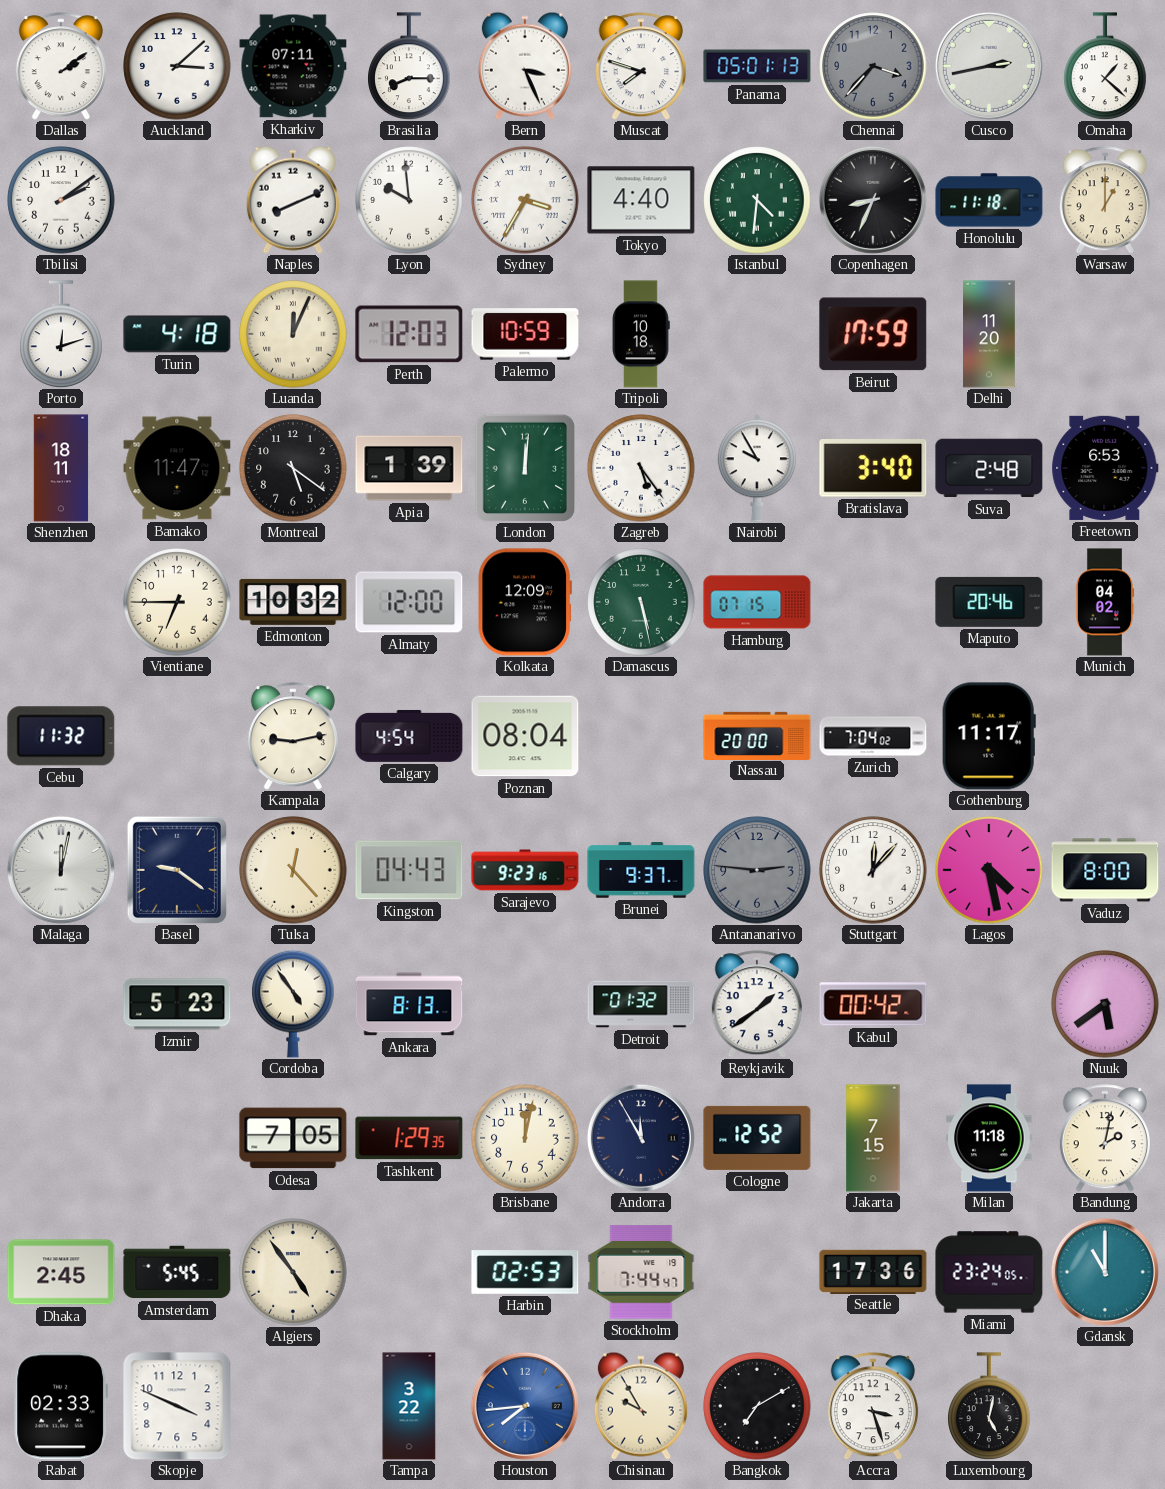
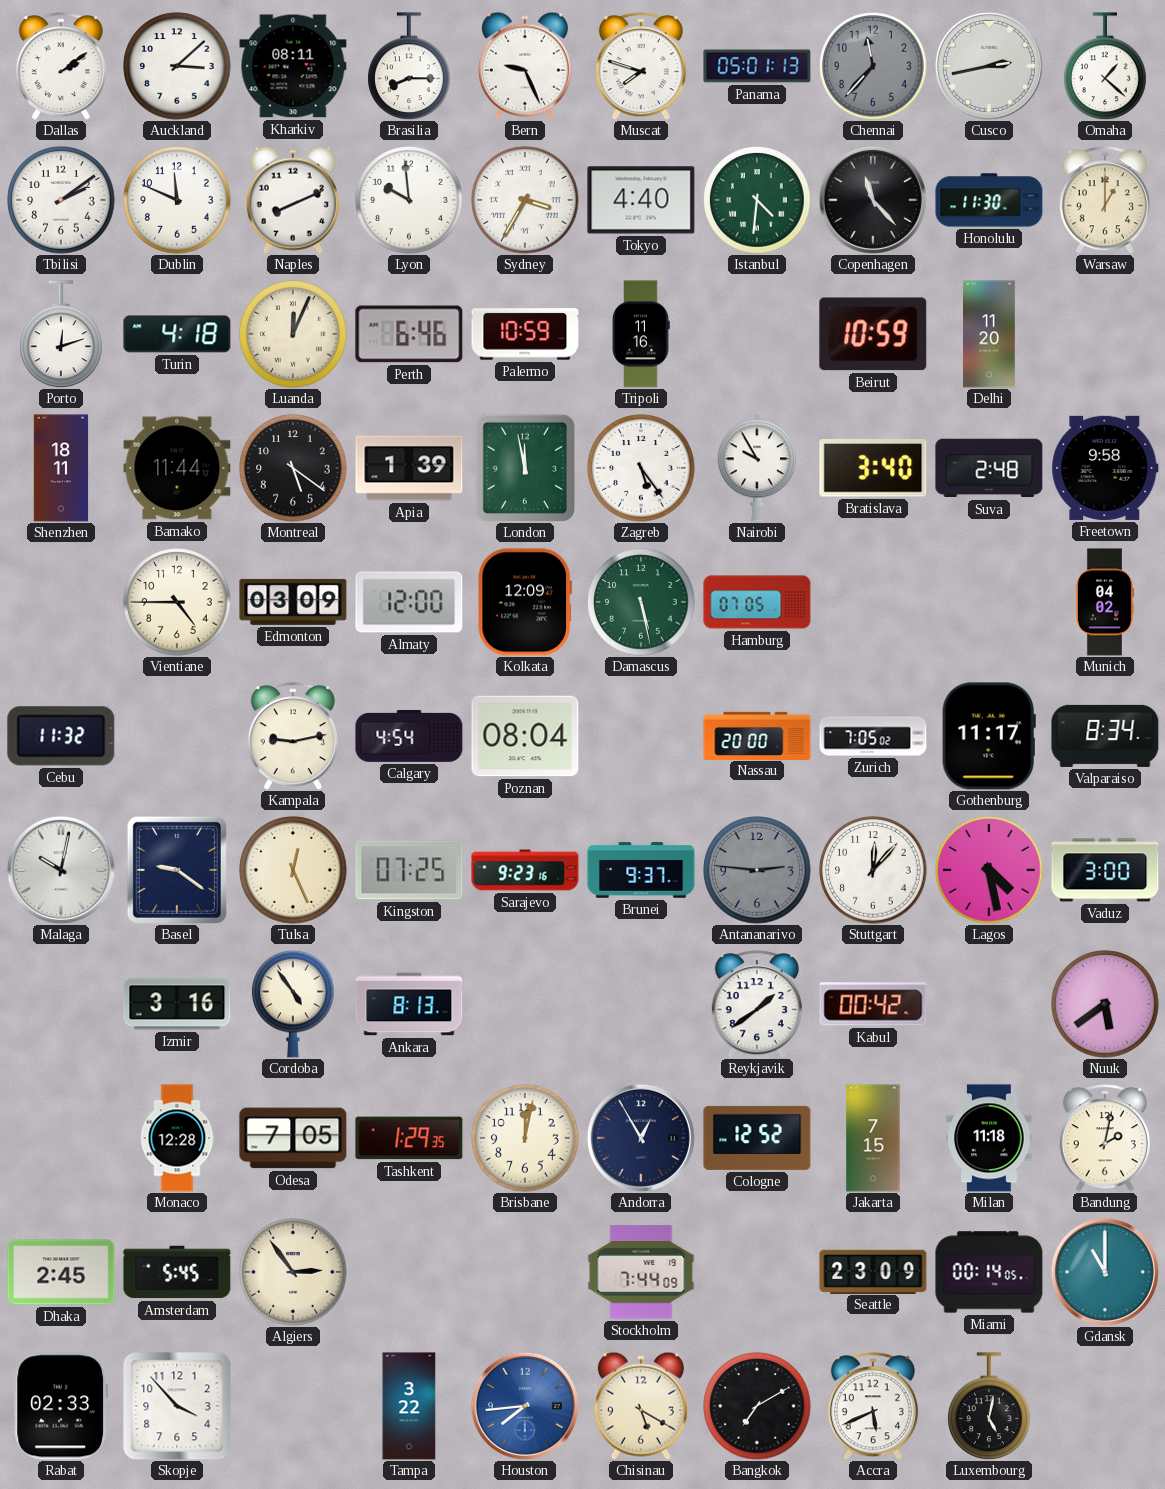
Kharkiv: 07:11 -> 08:11
Bern: 3:26 -> 9:26
Chennai: 3:37 -> 11:37
Dublin: none -> 11:49
Copenhagen: 8:34 -> 11:23
Honolulu: 11:18 -> 11:30
Perth: 12:03 -> 6:46
Tripoli: 10:18 -> 11:16
Beirut: 17:59 -> 10:59
Bamako: 11:47 -> 11:44
London: 12:01 -> 11:58
Freetown: 6:53 -> 9:58
Vientiane: 6:45 -> 4:45
Edmonton: 10:32 -> 03:09
Hamburg: 07:15 -> 07:05
Maputo: 20:46 -> none
Zurich: 7:04 -> 7:05
Valparaiso: none -> 8:34
Malaga: 12:02 -> 10:02
Tulsa: 12:23 -> 12:26
Kingston: 04:43 -> 07:25
Vaduz: 8:00 -> 3:00
Izmir: 5:23 -> 3:16
Detroit: 01:32 -> none
Monaco: none -> 12:28
Andorra: 11:55 -> 12:55
Algiers: 4:54 -> 2:54
Harbin: 02:53 -> none
Stockholm: 7:44:47 -> 7:44:09
Seattle: 17:36 -> 23:09
Miami: 23:24 -> 00:14
Skopje: 3:49 -> 3:53
Chisinau: 9:55 -> 5:20
Accra: 3:27 -> 5:41
